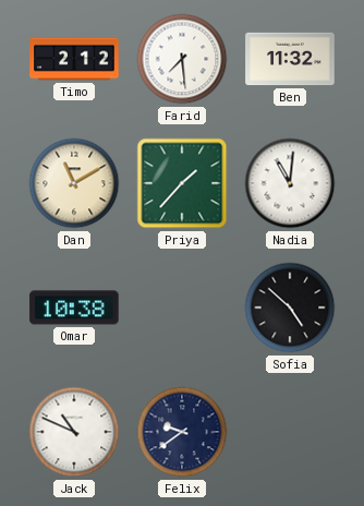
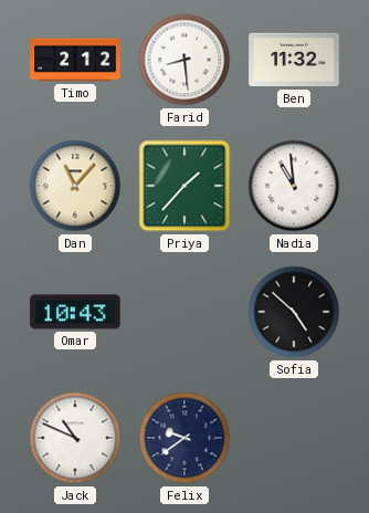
Farid: 7:29 -> 8:29
Dan: 11:10 -> 11:07
Nadia: 11:01 -> 10:59
Omar: 10:38 -> 10:43
